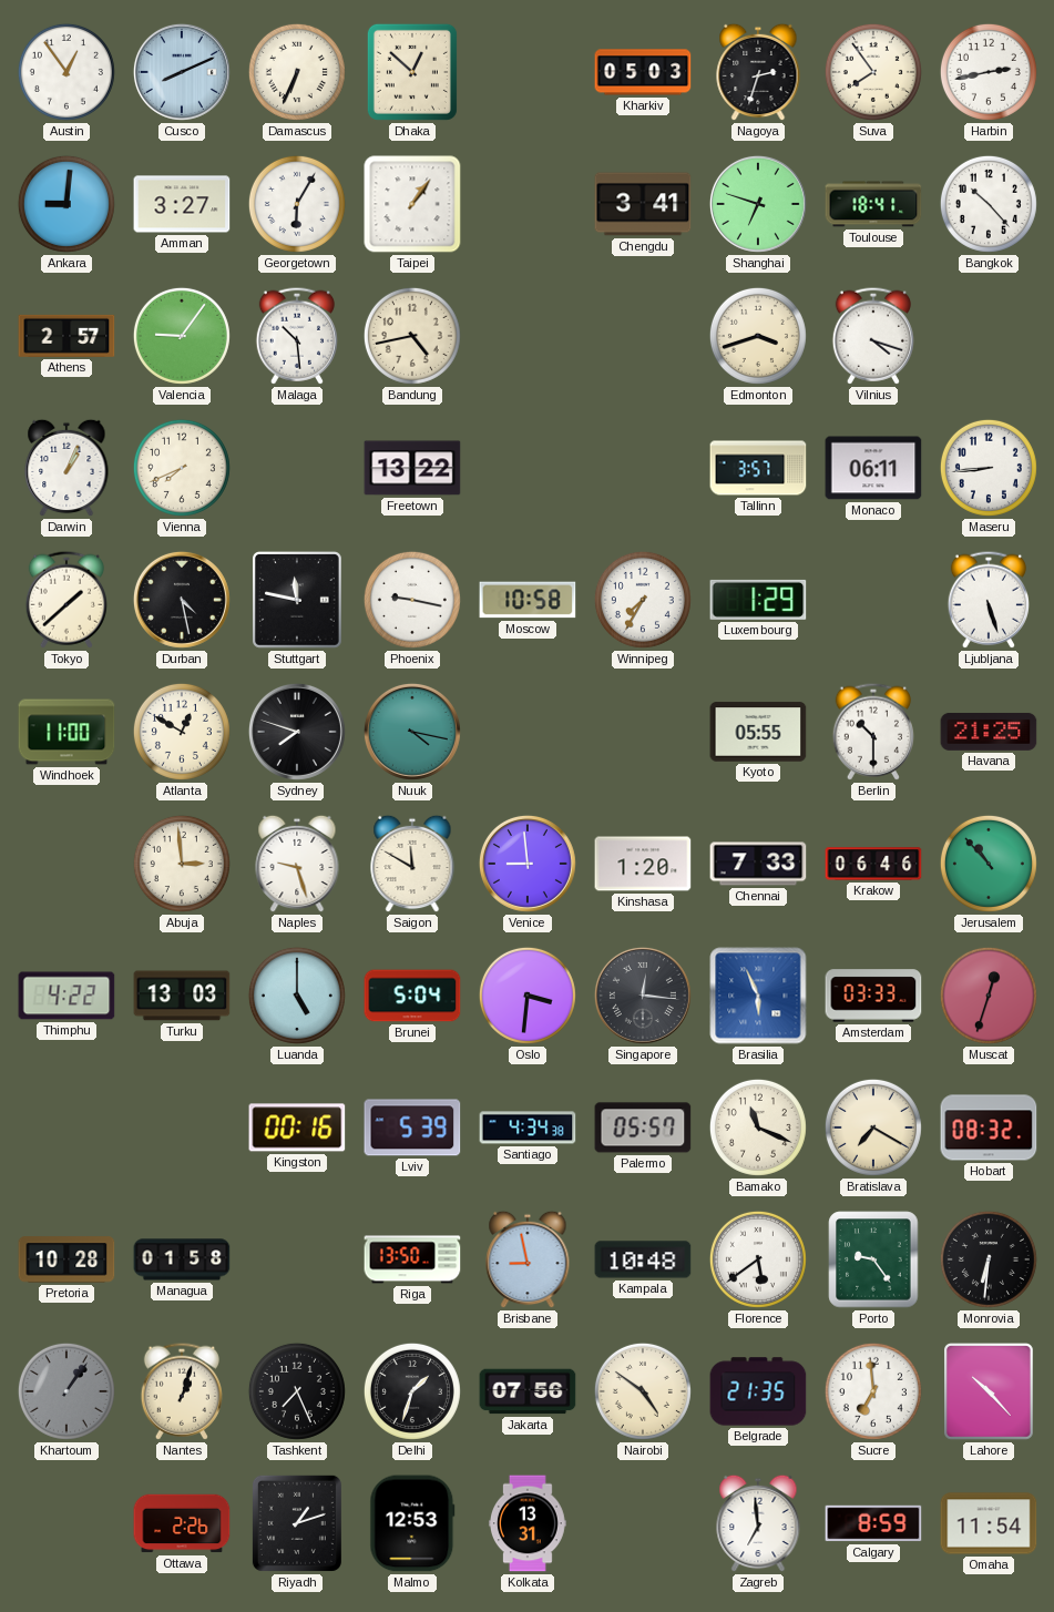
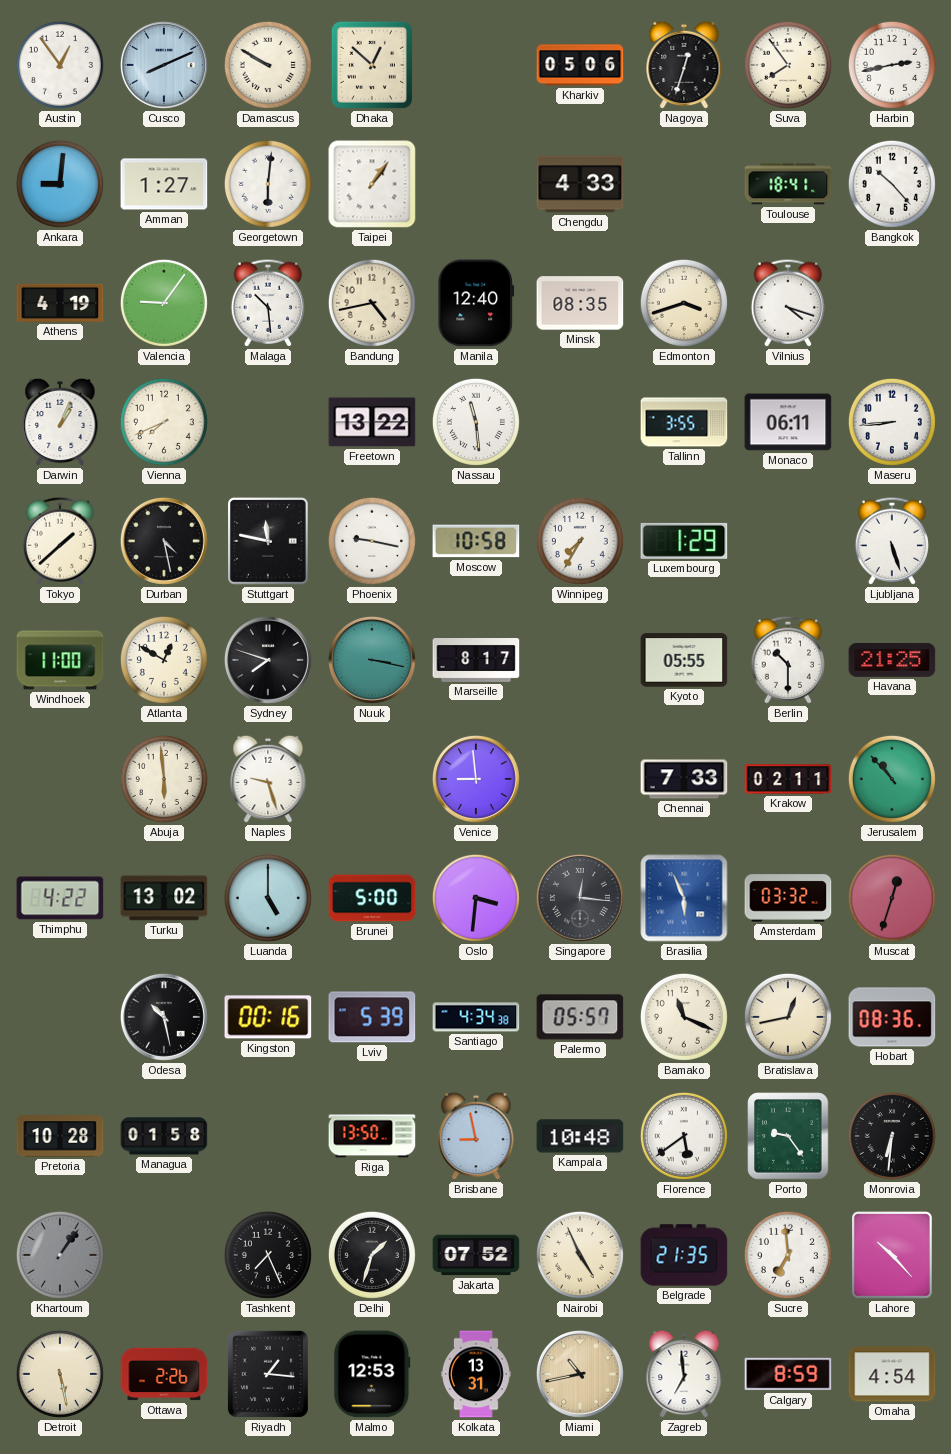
Damascus: 6:34 -> 9:50
Kharkiv: 05:03 -> 05:06
Nagoya: 2:33 -> 12:33
Amman: 3:27 -> 1:27
Georgetown: 6:05 -> 6:01
Chengdu: 3:41 -> 4:33
Shanghai: 6:48 -> none
Athens: 2:57 -> 4:19
Manila: none -> 12:40
Minsk: none -> 08:35
Nassau: none -> 11:29
Tallinn: 3:57 -> 3:55
Nuuk: 4:17 -> 3:17
Marseille: none -> 8:17
Abuja: 2:59 -> 5:59
Saigon: 11:50 -> none
Kinshasa: 1:20 -> none
Krakow: 06:46 -> 02:11
Turku: 13:03 -> 13:02
Brunei: 5:04 -> 5:00
Amsterdam: 03:33 -> 03:32
Odesa: none -> 10:28
Bratislava: 7:20 -> 12:43
Hobart: 08:32 -> 08:36
Nantes: 1:03 -> none
Jakarta: 07:56 -> 07:52
Nairobi: 4:51 -> 4:56
Detroit: none -> 5:28
Riyadh: 1:12 -> 1:16
Miami: none -> 10:43
Omaha: 11:54 -> 4:54
